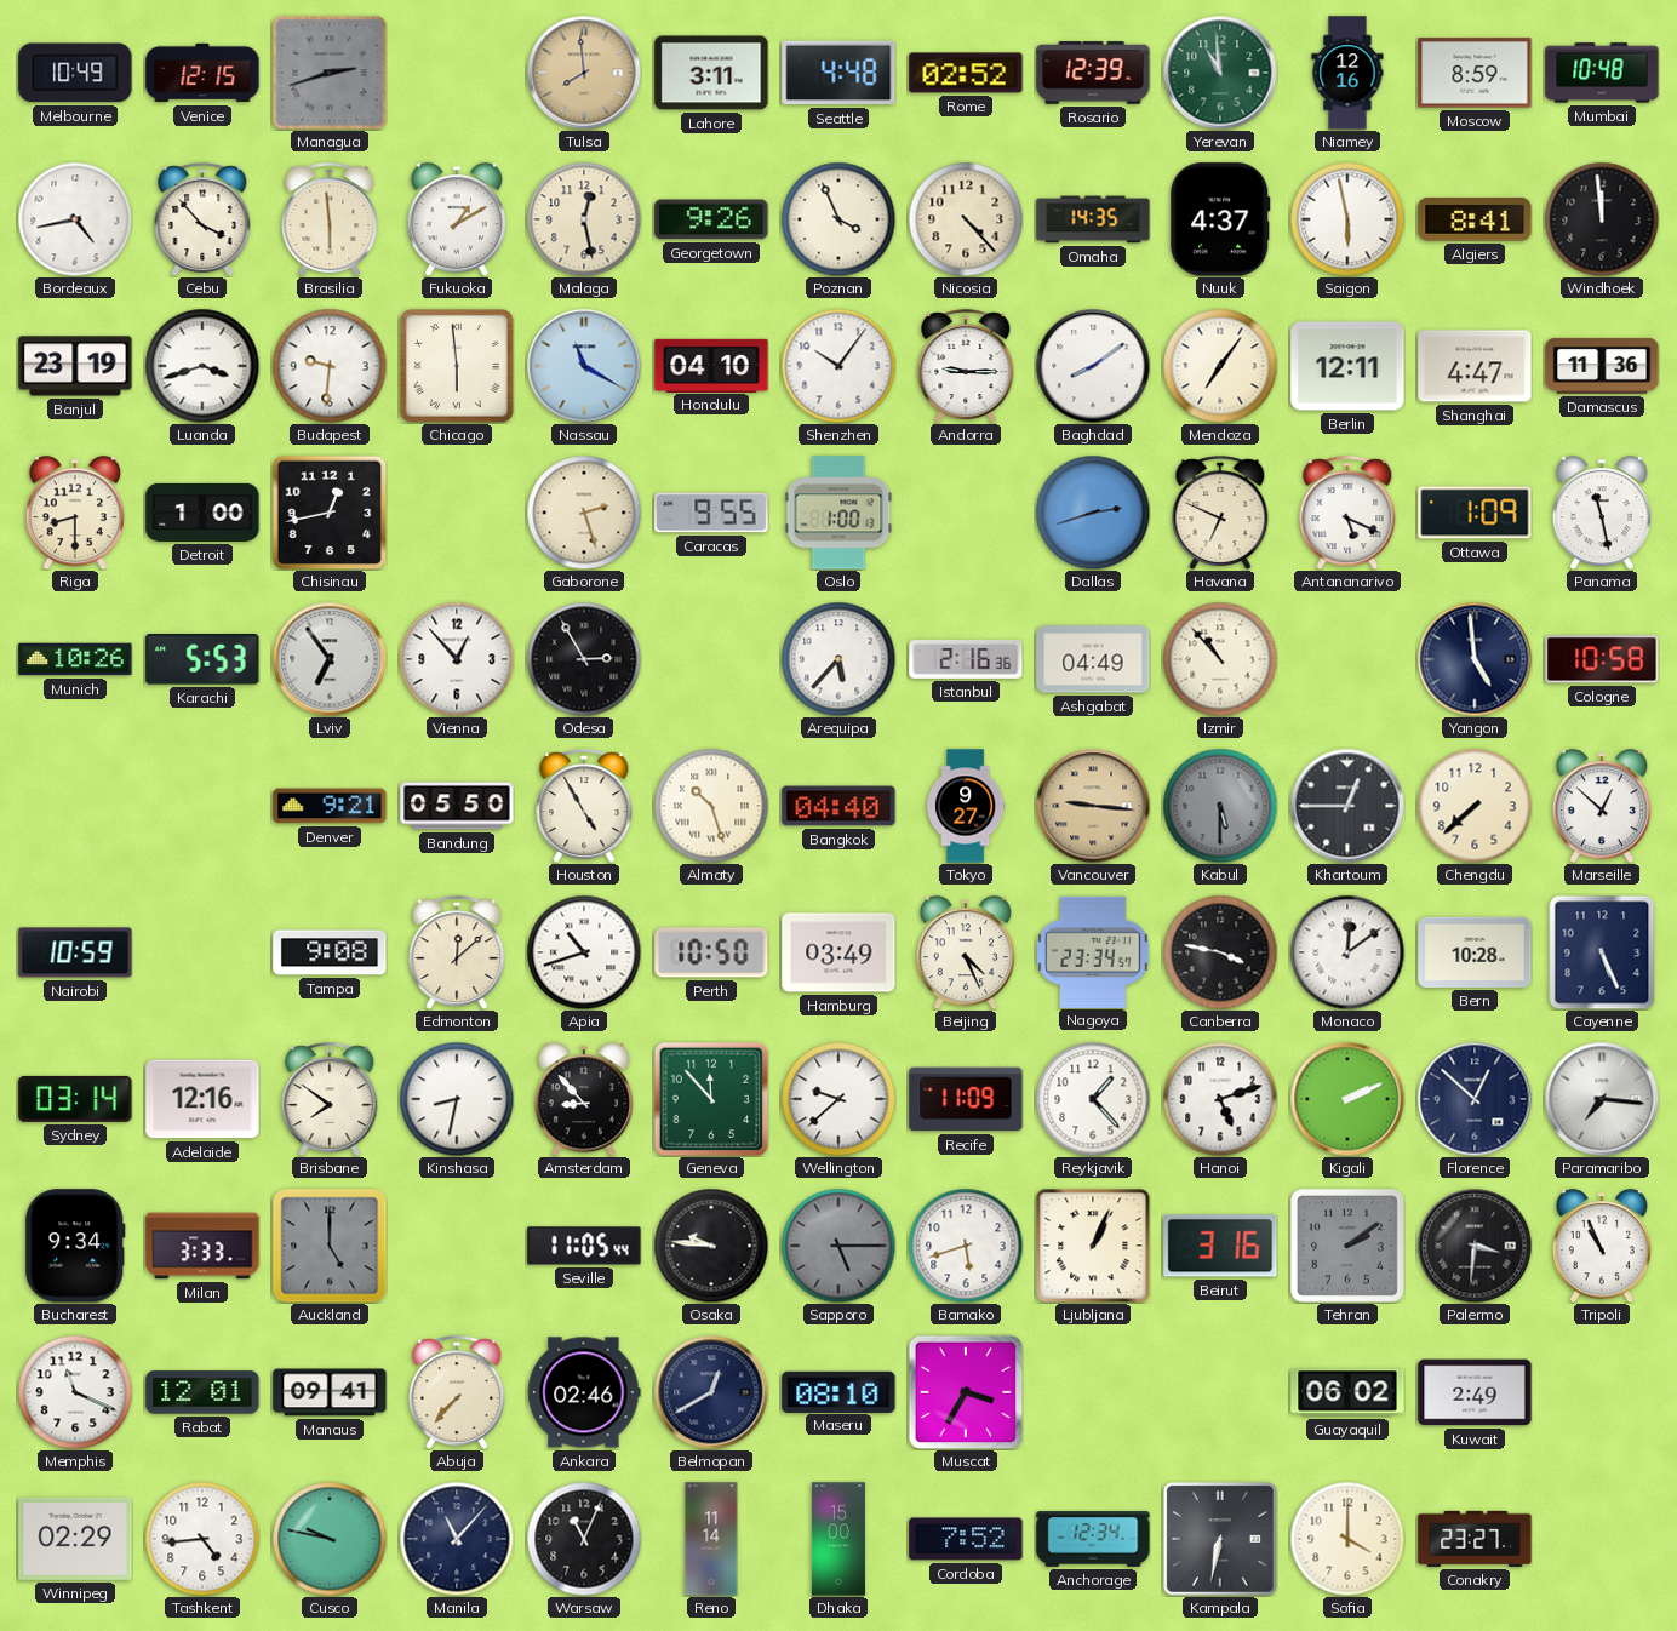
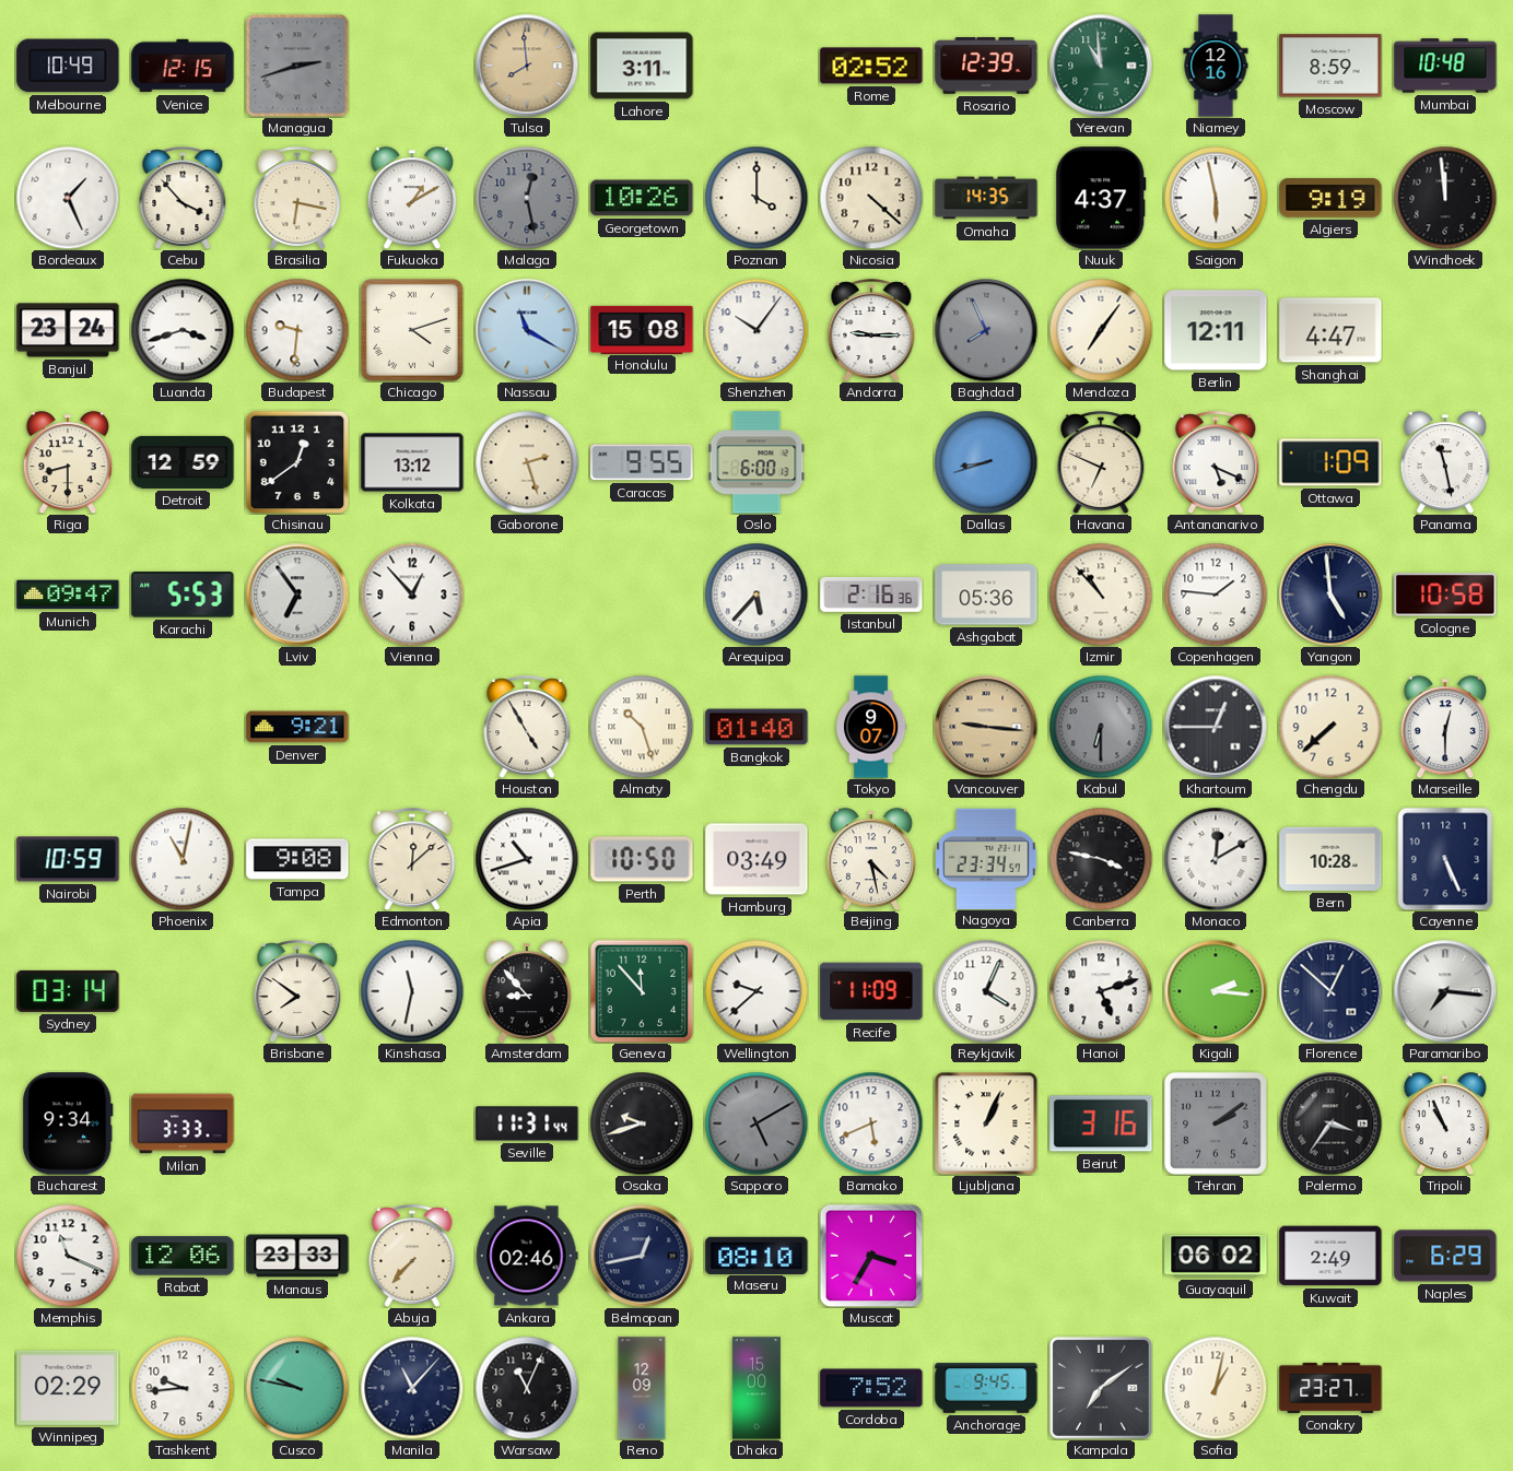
Seattle: 4:48 -> none
Bordeaux: 4:43 -> 1:26
Brasilia: 5:59 -> 6:17
Malaga dial: cream -> grey
Georgetown: 9:26 -> 10:26
Poznan: 3:56 -> 4:00
Nicosia: 4:23 -> 4:22
Algiers: 8:41 -> 9:19
Banjul: 23:19 -> 23:24
Chicago: 5:59 -> 4:12
Honolulu: 04:10 -> 15:08
Baghdad: 8:09 -> 7:56
Baghdad dial: white -> grey
Damascus: 11:36 -> none
Detroit: 1:00 -> 12:59
Chisinau: 12:43 -> 12:39
Kolkata: none -> 13:12
Oslo: 1:00 -> 6:00
Dallas: 2:42 -> 8:42
Munich: 10:26 -> 09:47
Odesa: 2:55 -> none
Ashgabat: 04:49 -> 05:36
Copenhagen: none -> 1:46
Bandung: 05:50 -> none
Bangkok: 04:40 -> 01:40
Tokyo: 9:27 -> 9:07
Kabul: 5:30 -> 6:30
Marseille: 12:52 -> 12:30
Phoenix: none -> 11:02
Beijing: 4:26 -> 4:28
Monaco: 12:09 -> 12:10
Adelaide: 12:16 -> none
Kinshasa: 8:32 -> 11:32
Reykjavik: 1:23 -> 4:04
Kigali: 2:11 -> 2:16
Auckland: 5:00 -> none
Seville: 11:05 -> 11:31
Osaka: 9:46 -> 9:42
Sapporo: 5:15 -> 5:10
Bamako: 5:42 -> 5:41
Palermo: 3:31 -> 3:36
Rabat: 12:01 -> 12:06
Manaus: 09:41 -> 23:33
Belmopan: 12:40 -> 12:43
Naples: none -> 6:29
Tashkent: 4:44 -> 9:44
Reno: 11:14 -> 12:09
Anchorage: 12:34 -> 9:45
Kampala: 6:32 -> 7:09
Sofia: 4:00 -> 1:02
